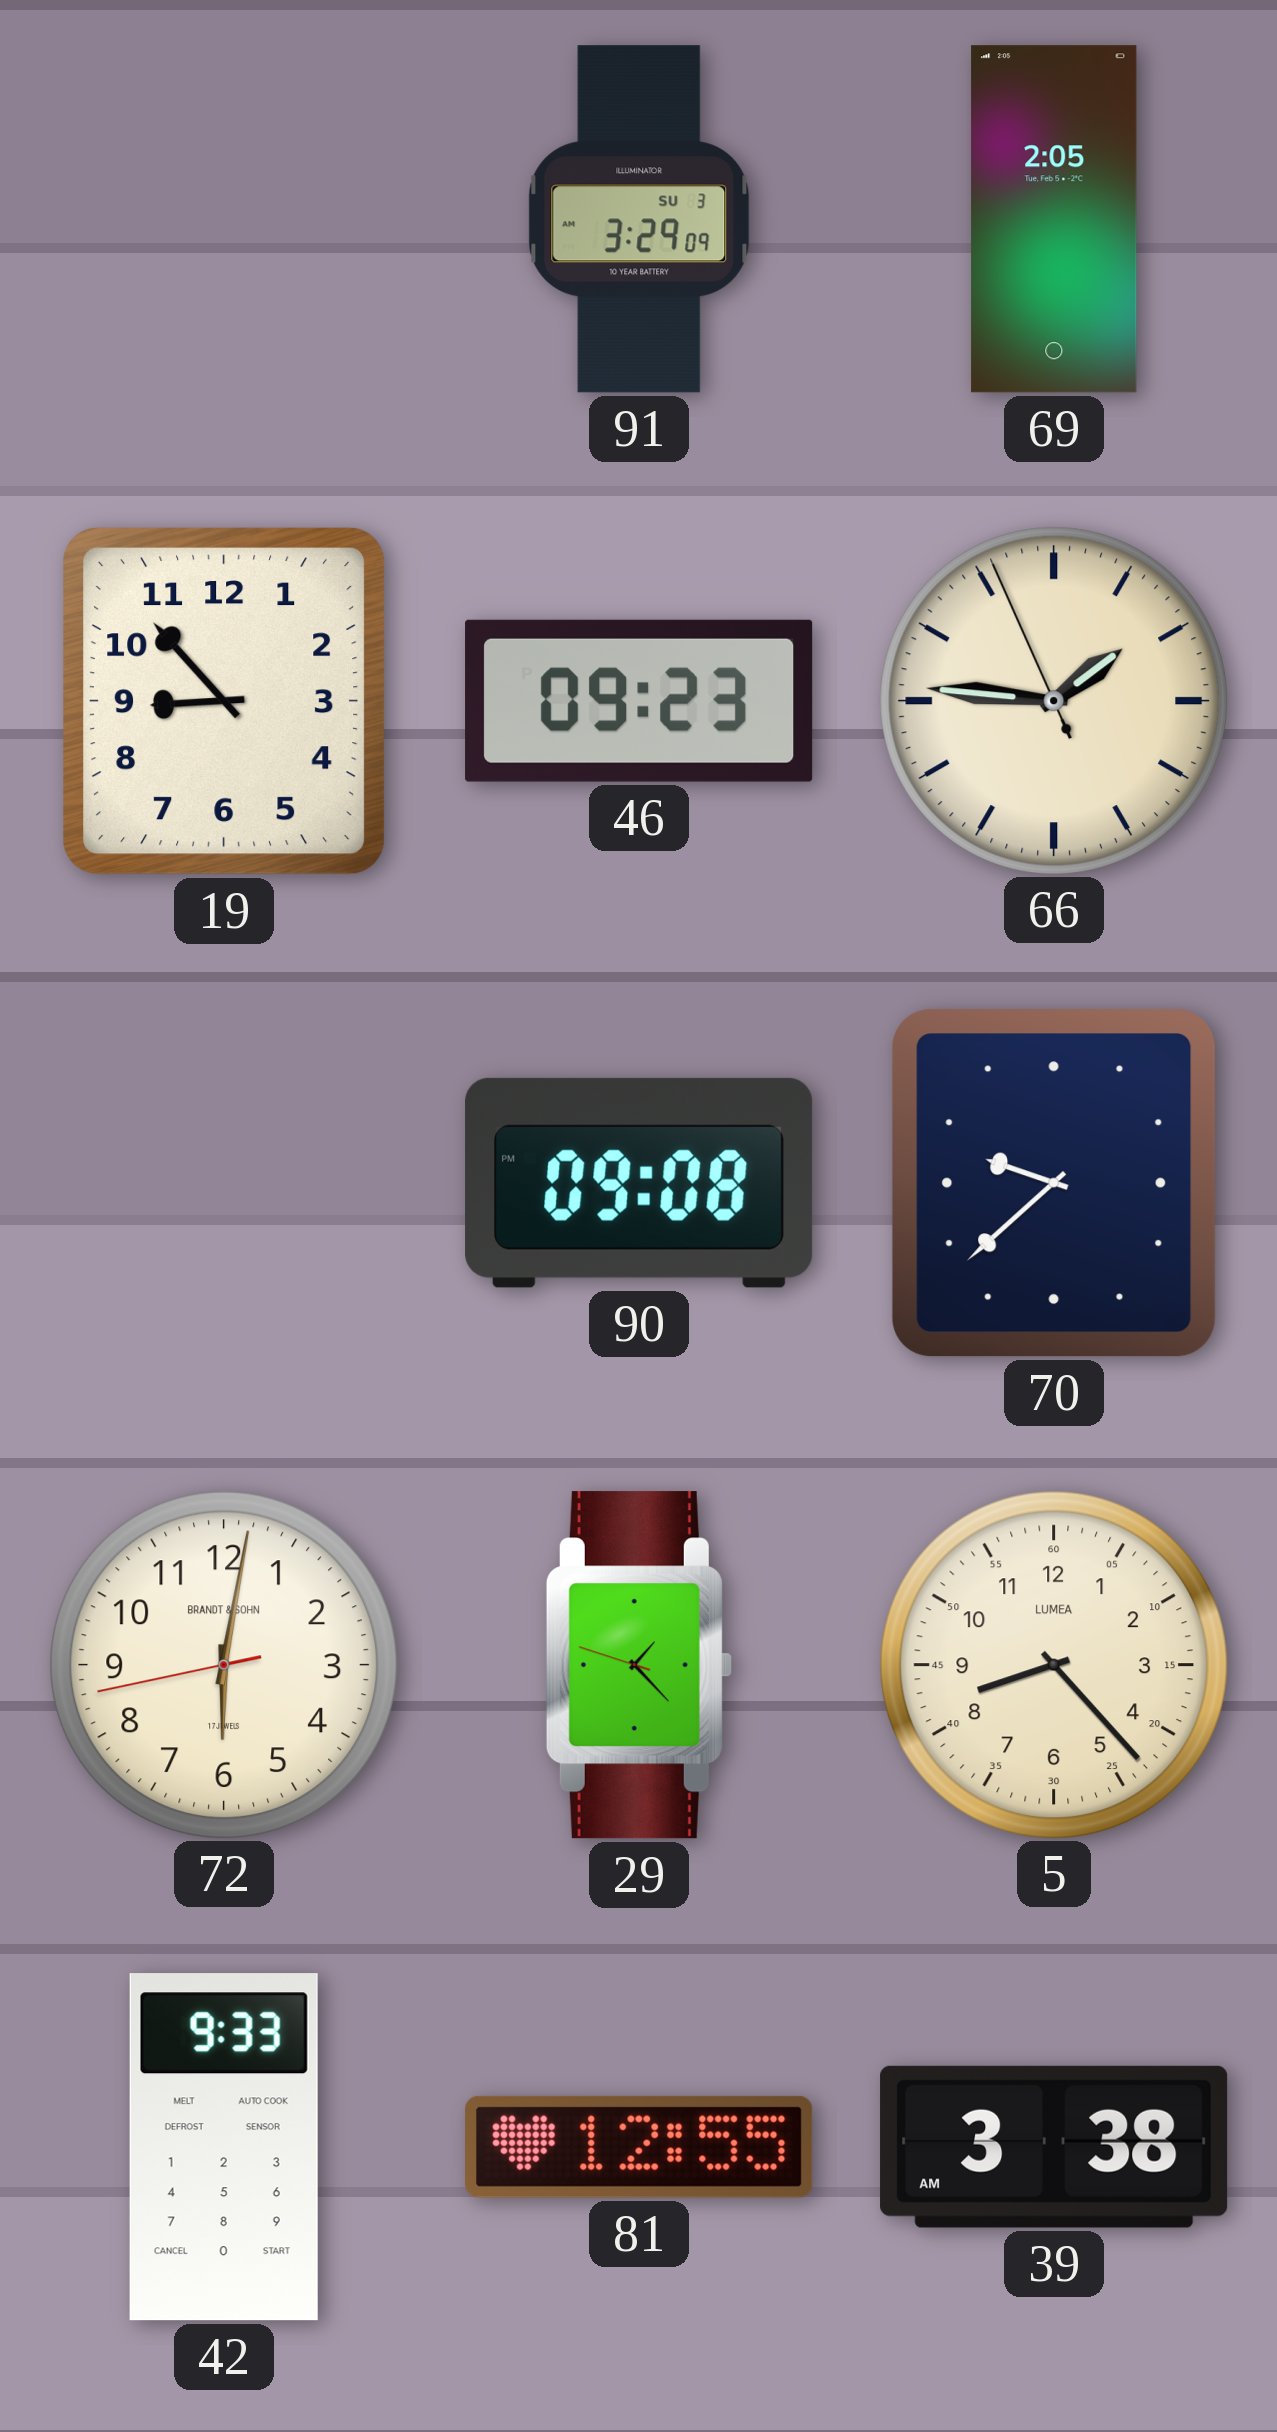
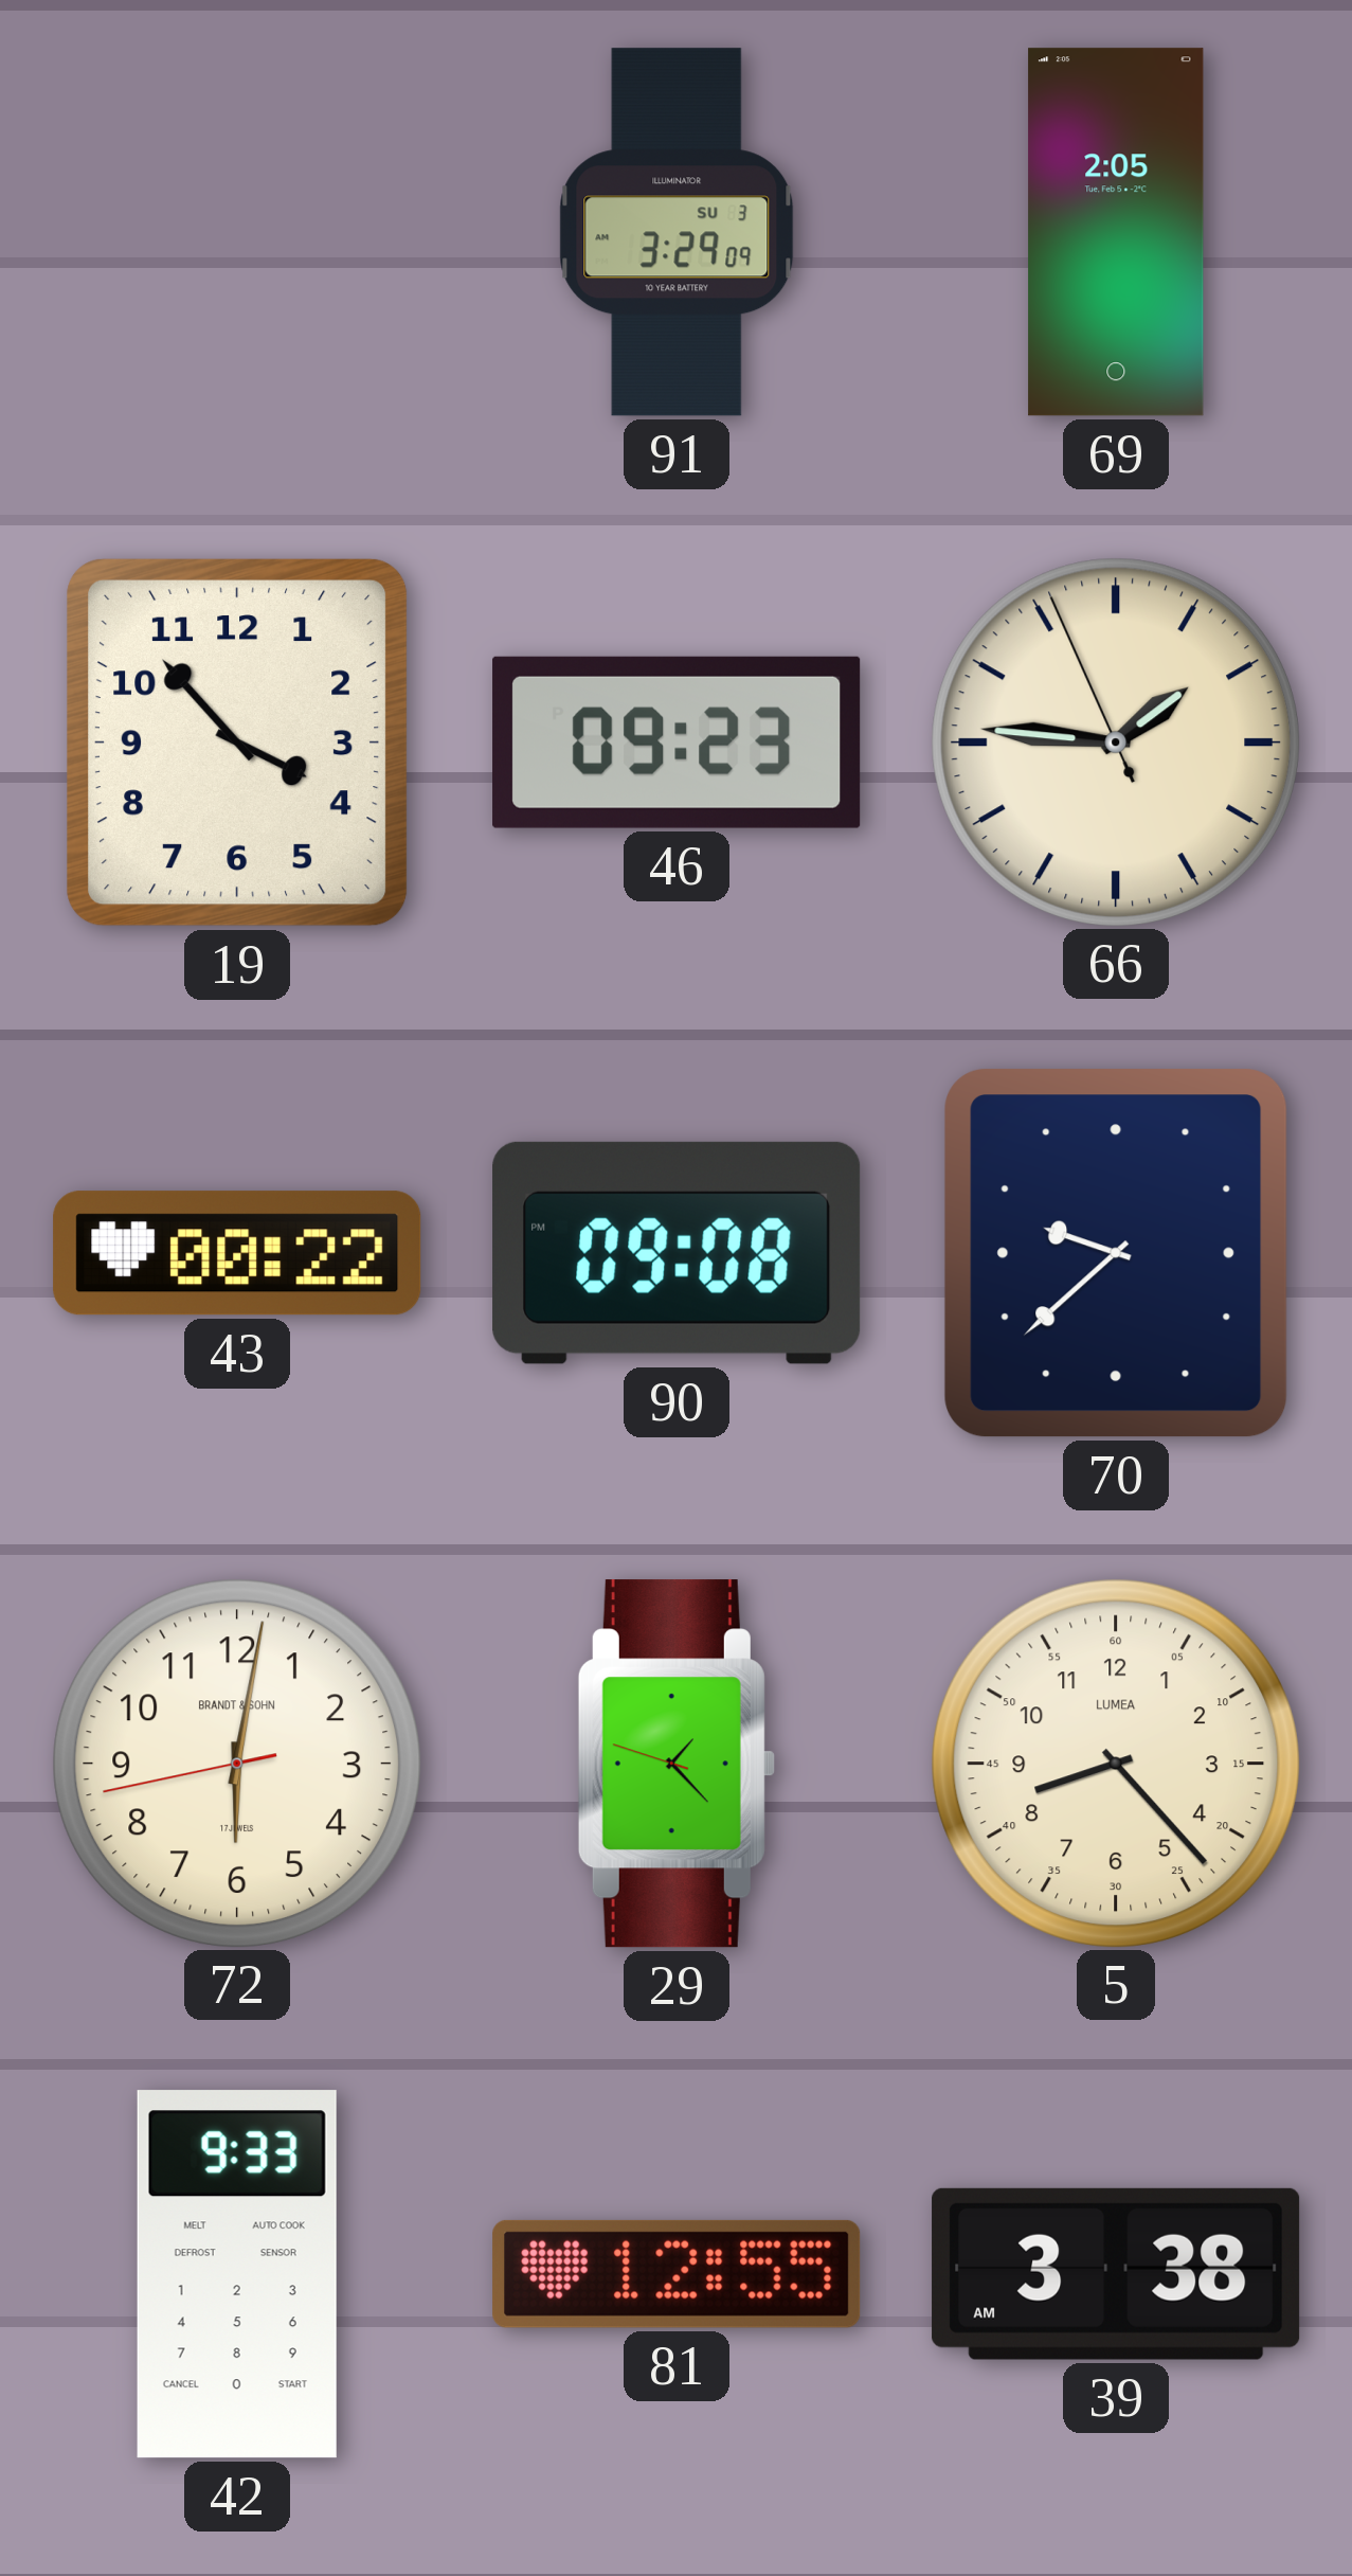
19: 8:53 -> 3:53
43: none -> 00:22
